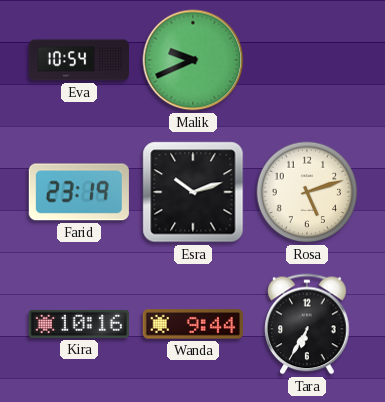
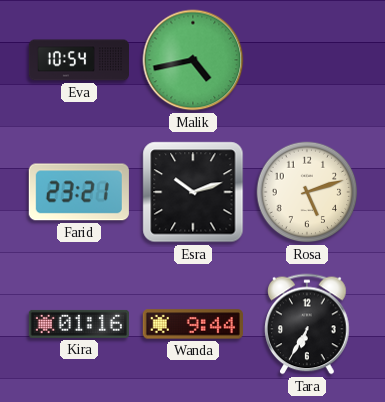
Malik: 9:41 -> 4:43
Farid: 23:19 -> 23:21
Kira: 10:16 -> 01:16
